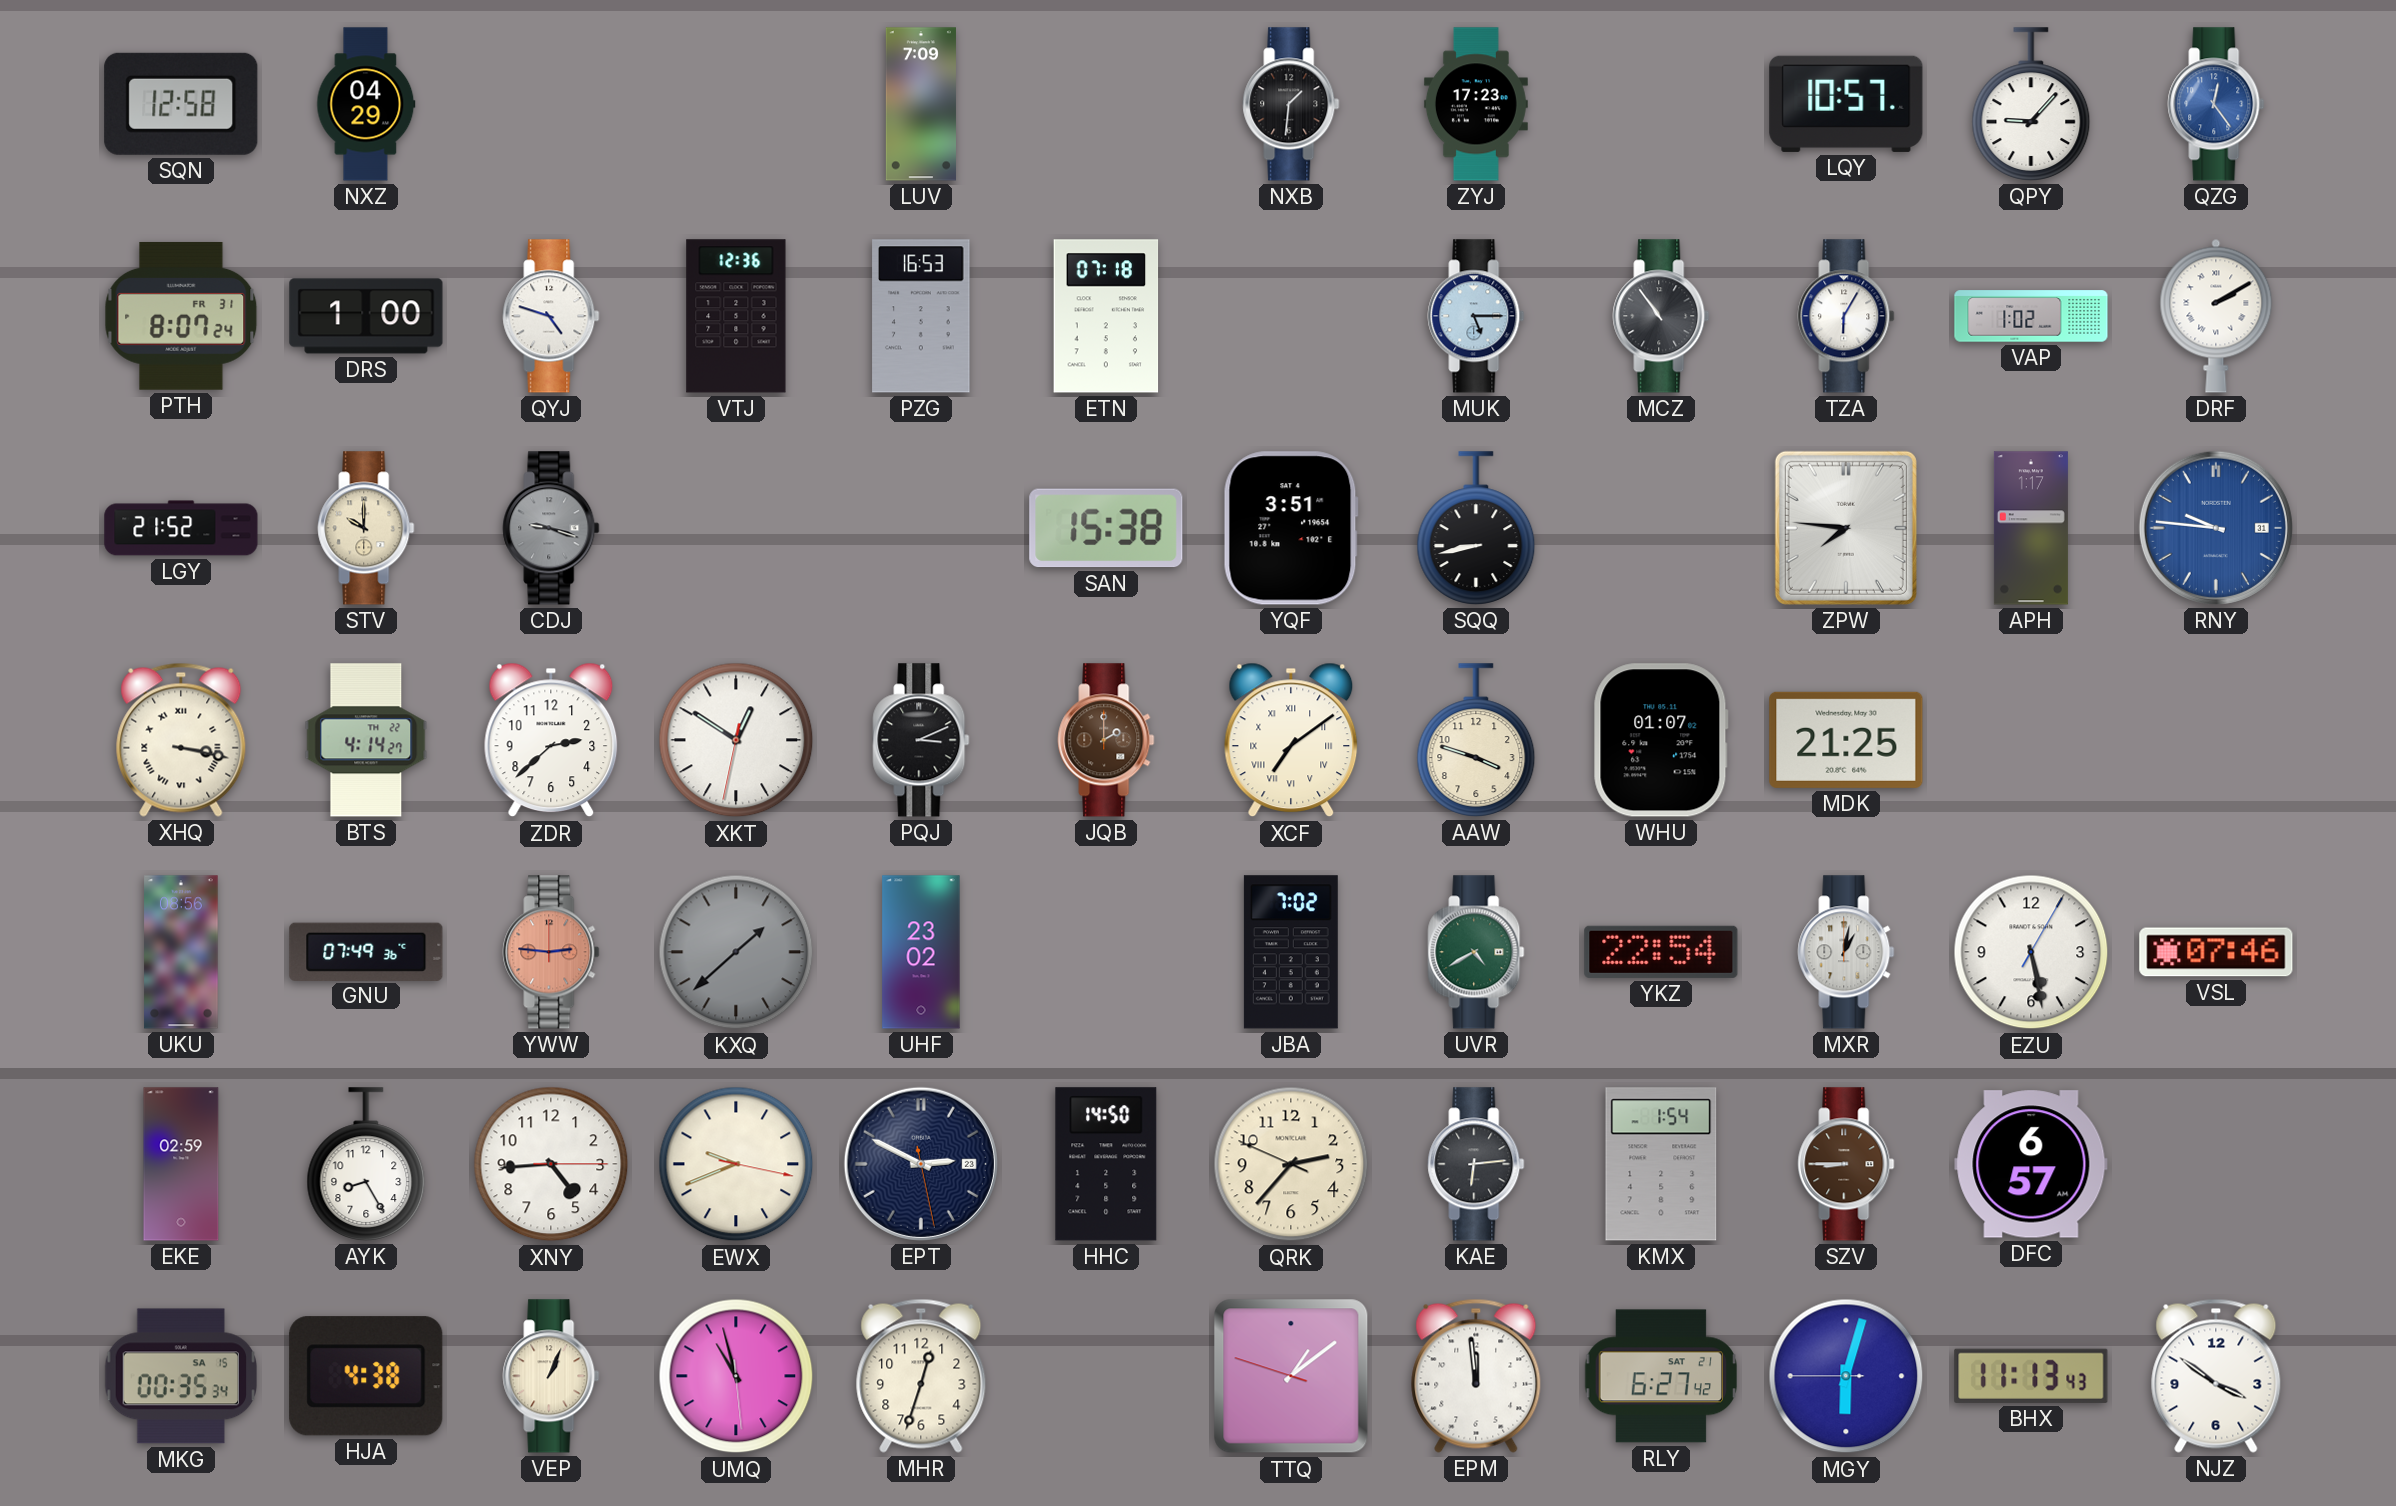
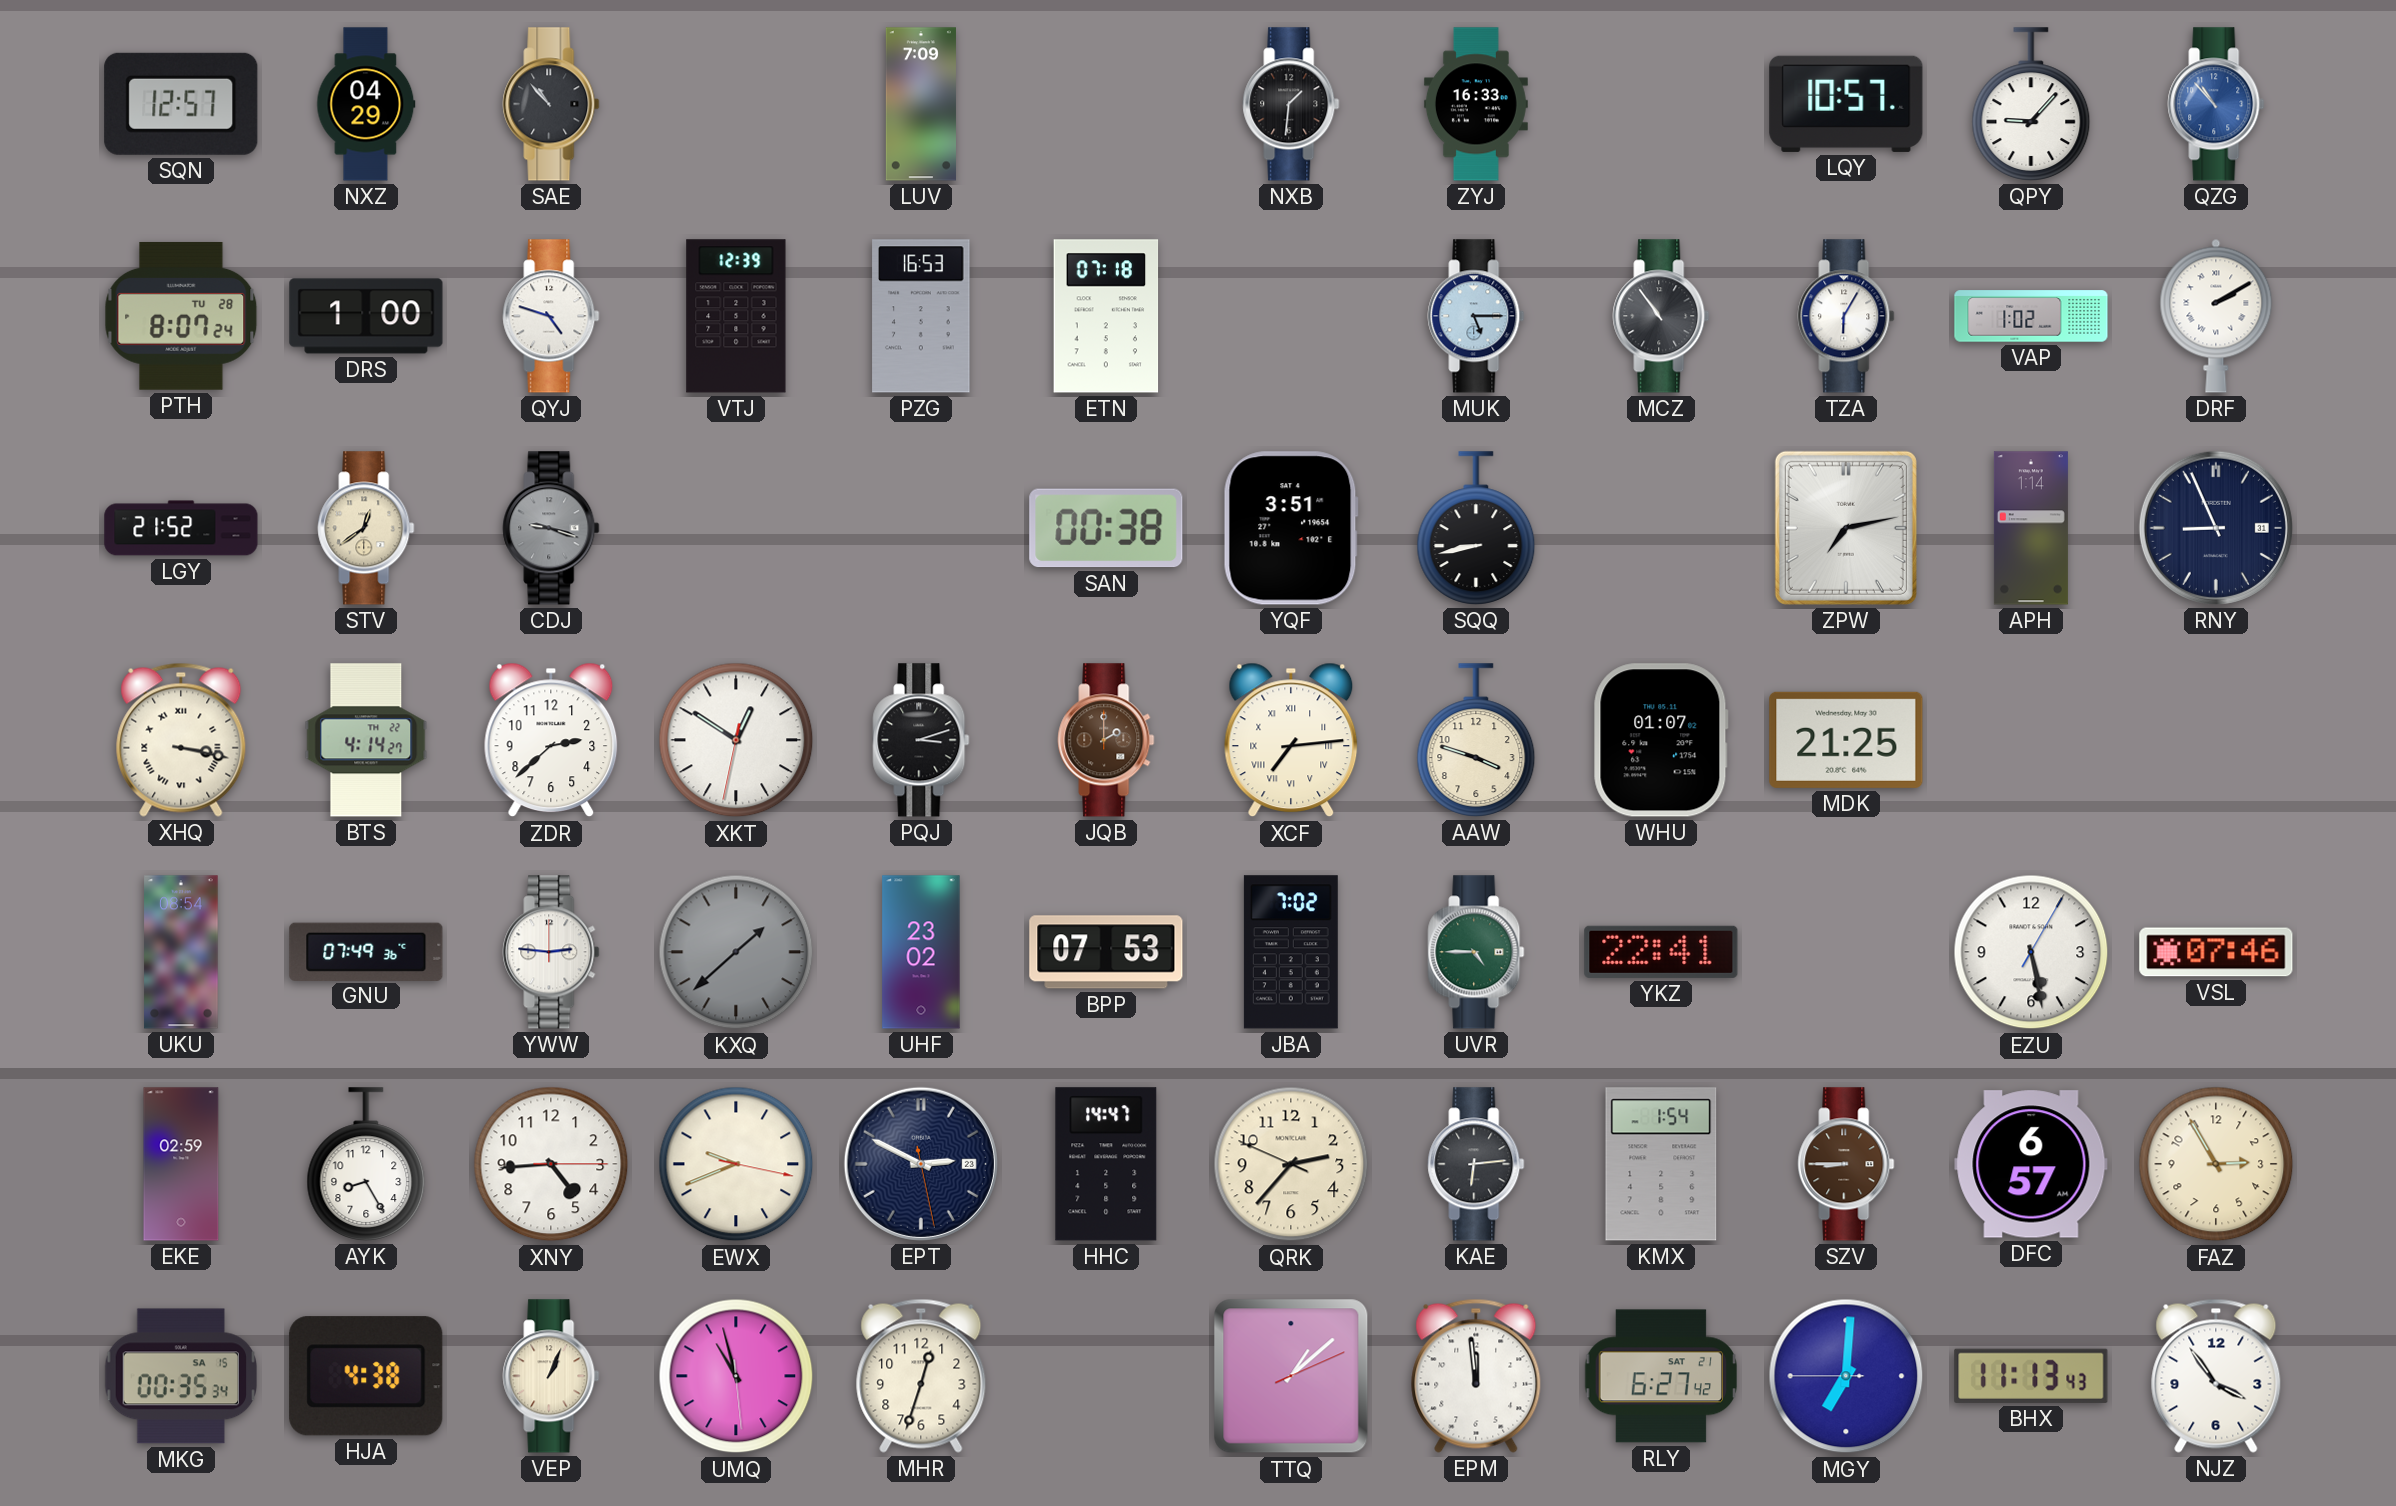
SQN: 12:58 -> 12:57
SAE: none -> 10:53
ZYJ: 17:23 -> 16:33
QZG: 12:24 -> 10:53
PTH date: FR 31 -> TU 28
VTJ: 12:36 -> 12:39
STV: 10:00 -> 12:39
SAN: 15:38 -> 00:38
ZPW: 7:46 -> 7:13
APH: 1:17 -> 1:14
RNY: 9:46 -> 8:56
RNY dial: blue -> navy
PQJ: 3:11 -> 3:12
XCF: 7:09 -> 7:14
UKU: 08:56 -> 08:54
YWW dial: salmon -> white
BPP: none -> 07:53
UVR: 4:40 -> 4:45
YKZ: 22:54 -> 22:41
MXR: 1:02 -> none
HHC: 14:50 -> 14:47
FAZ: none -> 2:55
TTQ: 1:08:48 -> 1:08:11
MGY: 6:02 -> 7:00
NJZ: 3:51 -> 3:54
